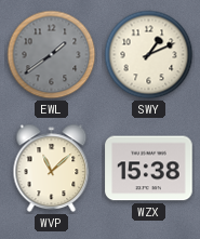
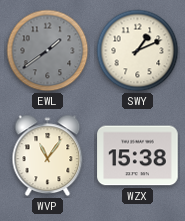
WVP: 11:08 -> 11:06
